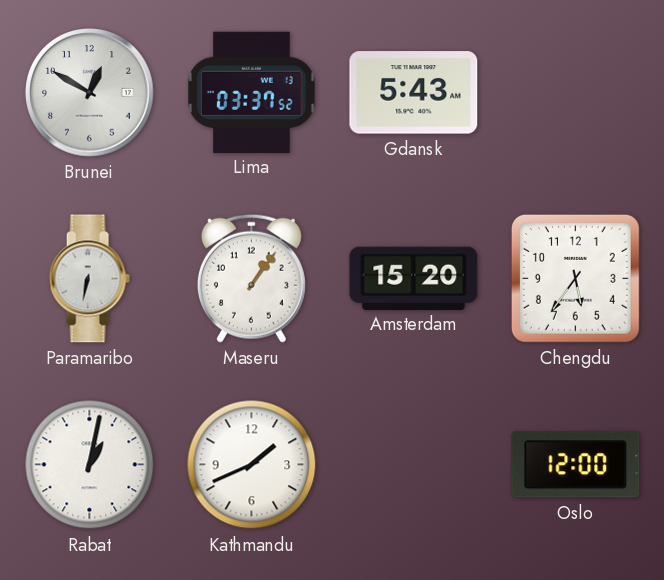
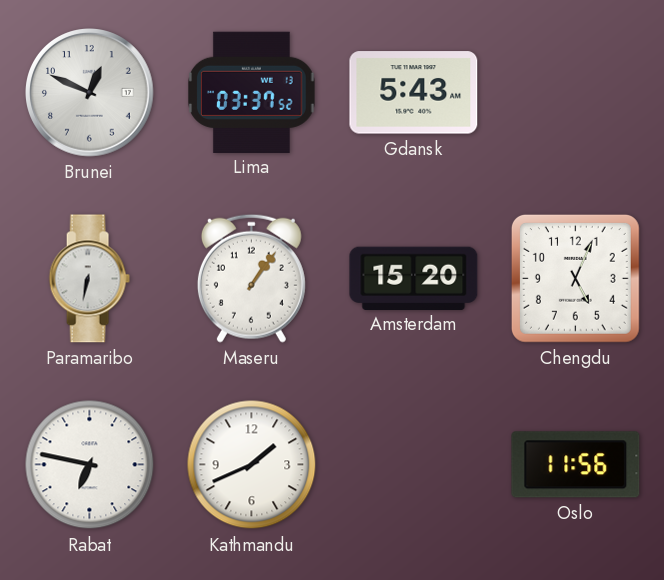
Brunei: 12:50 -> 12:49
Chengdu: 5:36 -> 5:04
Rabat: 1:02 -> 6:47
Oslo: 12:00 -> 11:56
